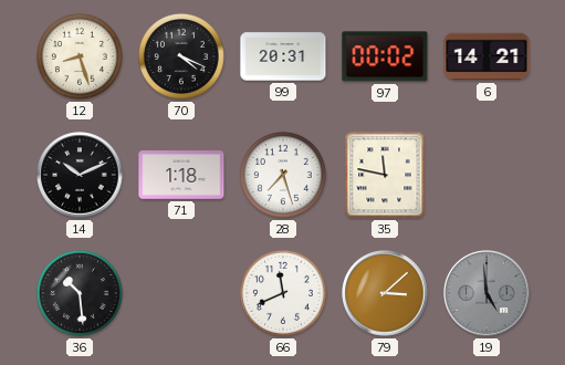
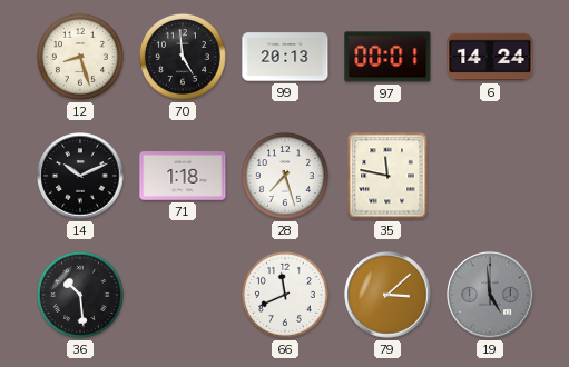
70: 4:19 -> 4:59
99: 20:31 -> 20:13
97: 00:02 -> 00:01
6: 14:21 -> 14:24
